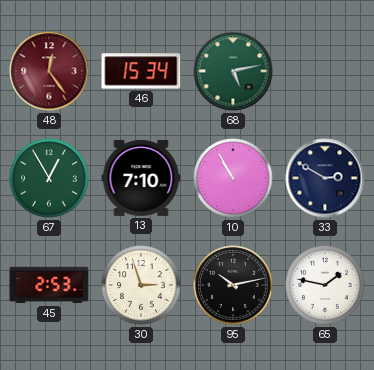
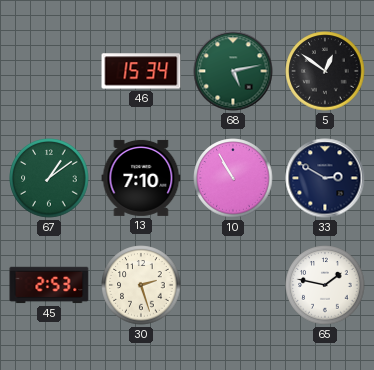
48: 12:24 -> none
5: none -> 12:51
67: 12:55 -> 1:09
30: 2:57 -> 2:27
95: 10:13 -> none
